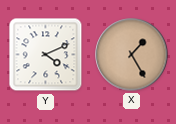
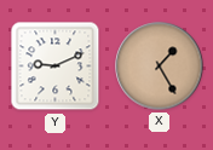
Y: 4:11 -> 9:11
